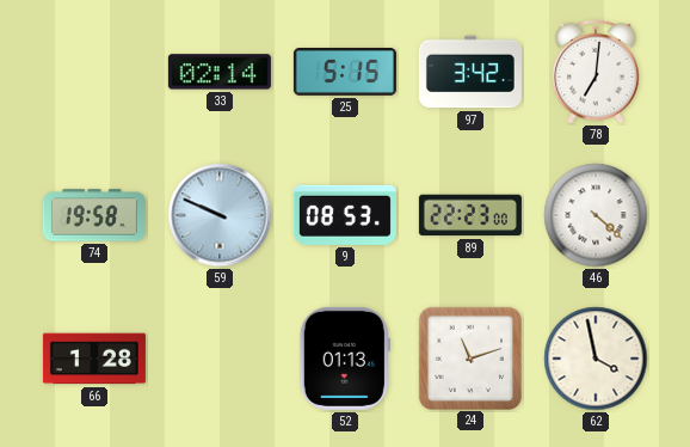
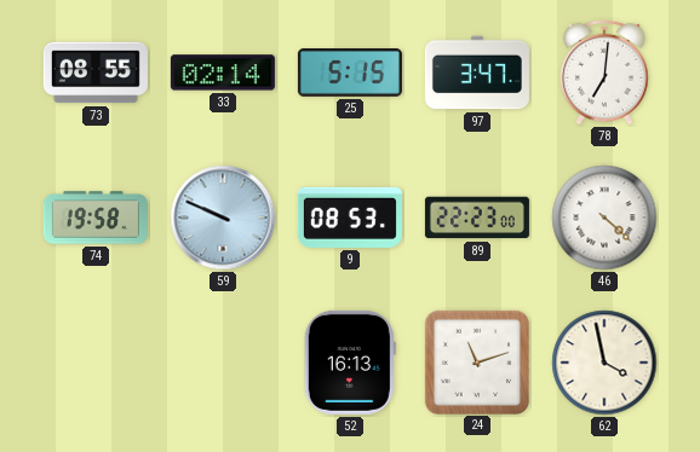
73: none -> 08:55
97: 3:42 -> 3:47
66: 1:28 -> none
52: 01:13 -> 16:13
